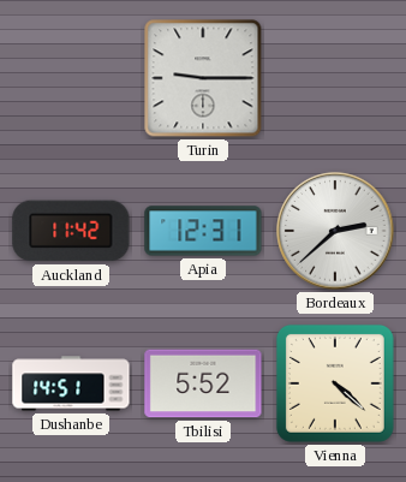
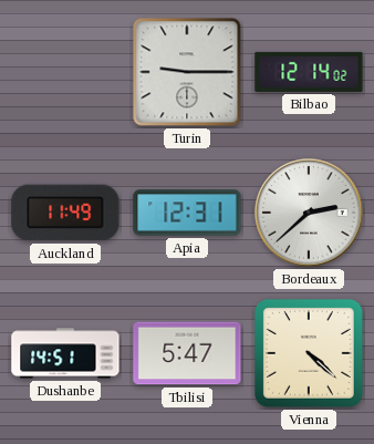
Bilbao: none -> 12:14
Auckland: 11:42 -> 11:49
Tbilisi: 5:52 -> 5:47
